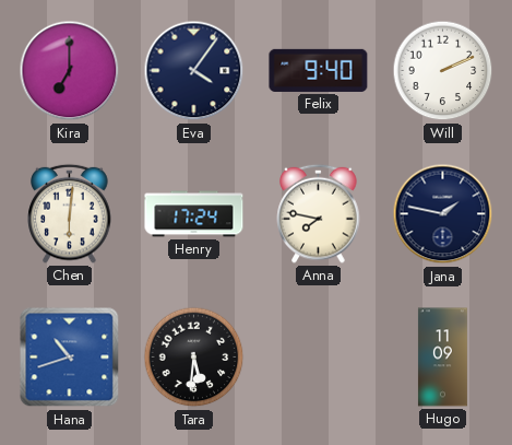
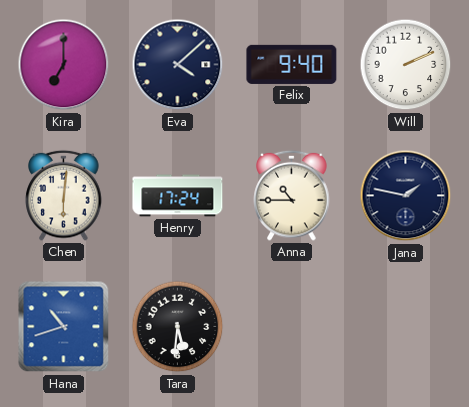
Eva: 4:06 -> 4:08
Anna: 7:47 -> 10:45
Hugo: 11:09 -> none
